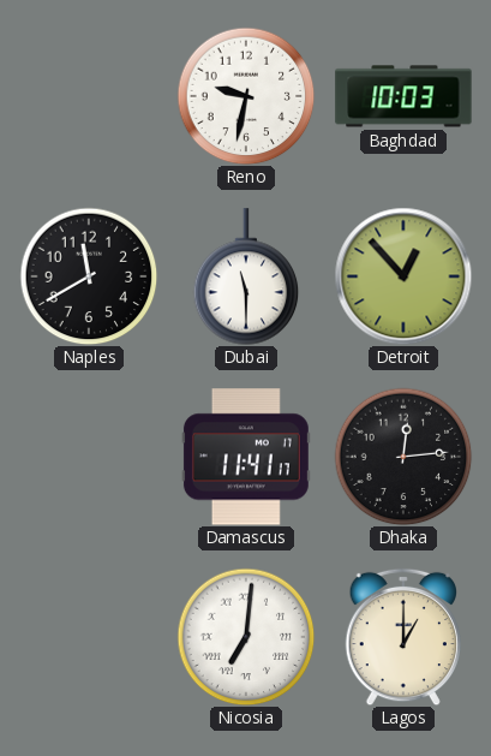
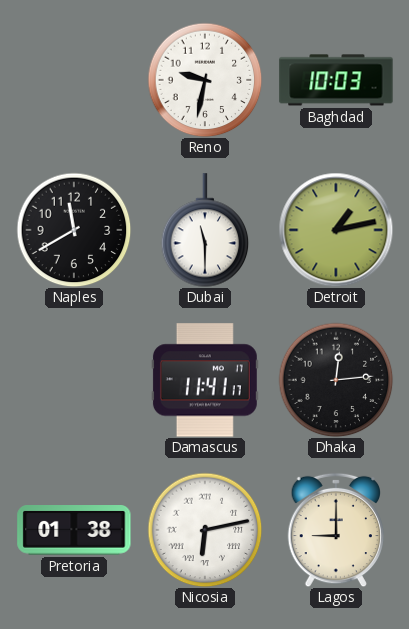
Detroit: 12:53 -> 1:13
Pretoria: none -> 01:38
Nicosia: 7:01 -> 6:13
Lagos: 1:00 -> 9:00
